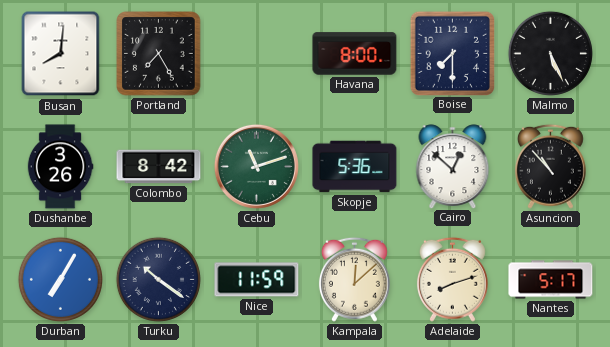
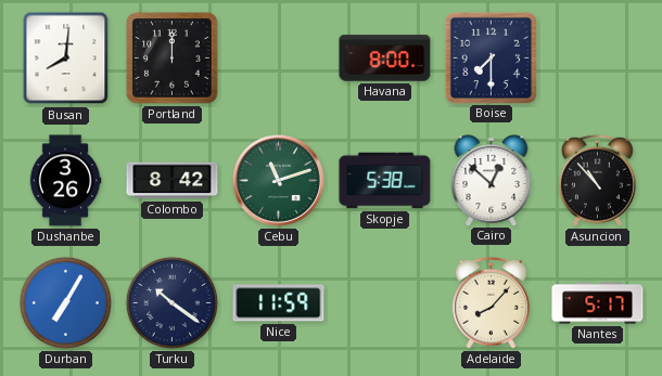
Portland: 7:25 -> 12:00
Malmo: 5:26 -> none
Skopje: 5:36 -> 5:38
Kampala: 12:08 -> none
Adelaide: 8:12 -> 8:07
